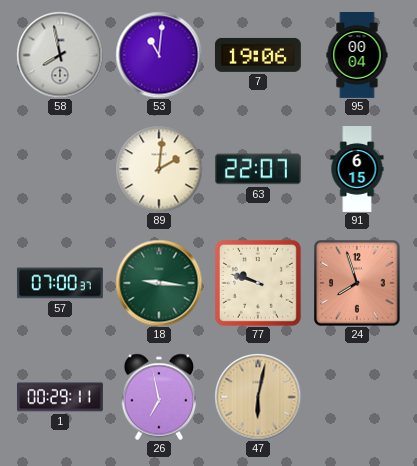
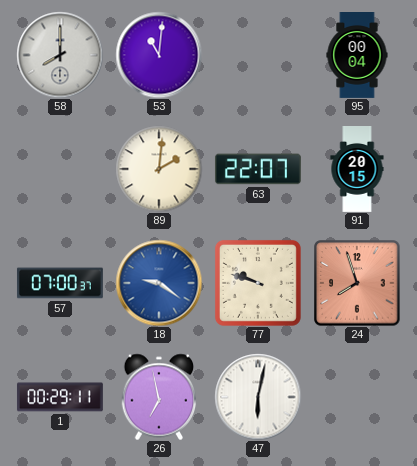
58: 7:58 -> 8:00
7: 19:06 -> none
91: 6:15 -> 20:15
18: 9:16 -> 9:21
18 dial: green -> blue
47 dial: champagne -> white
